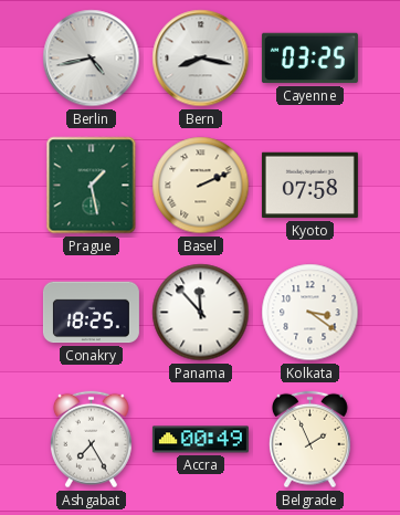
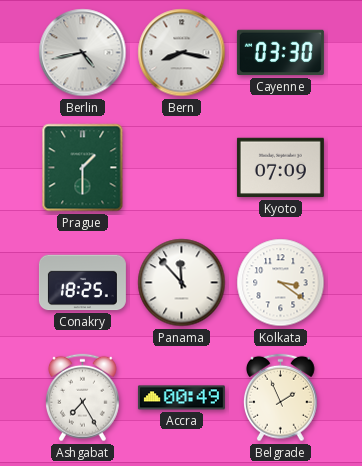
Cayenne: 03:25 -> 03:30
Prague: 1:28 -> 1:30
Basel: 2:11 -> none
Kyoto: 07:58 -> 07:09
